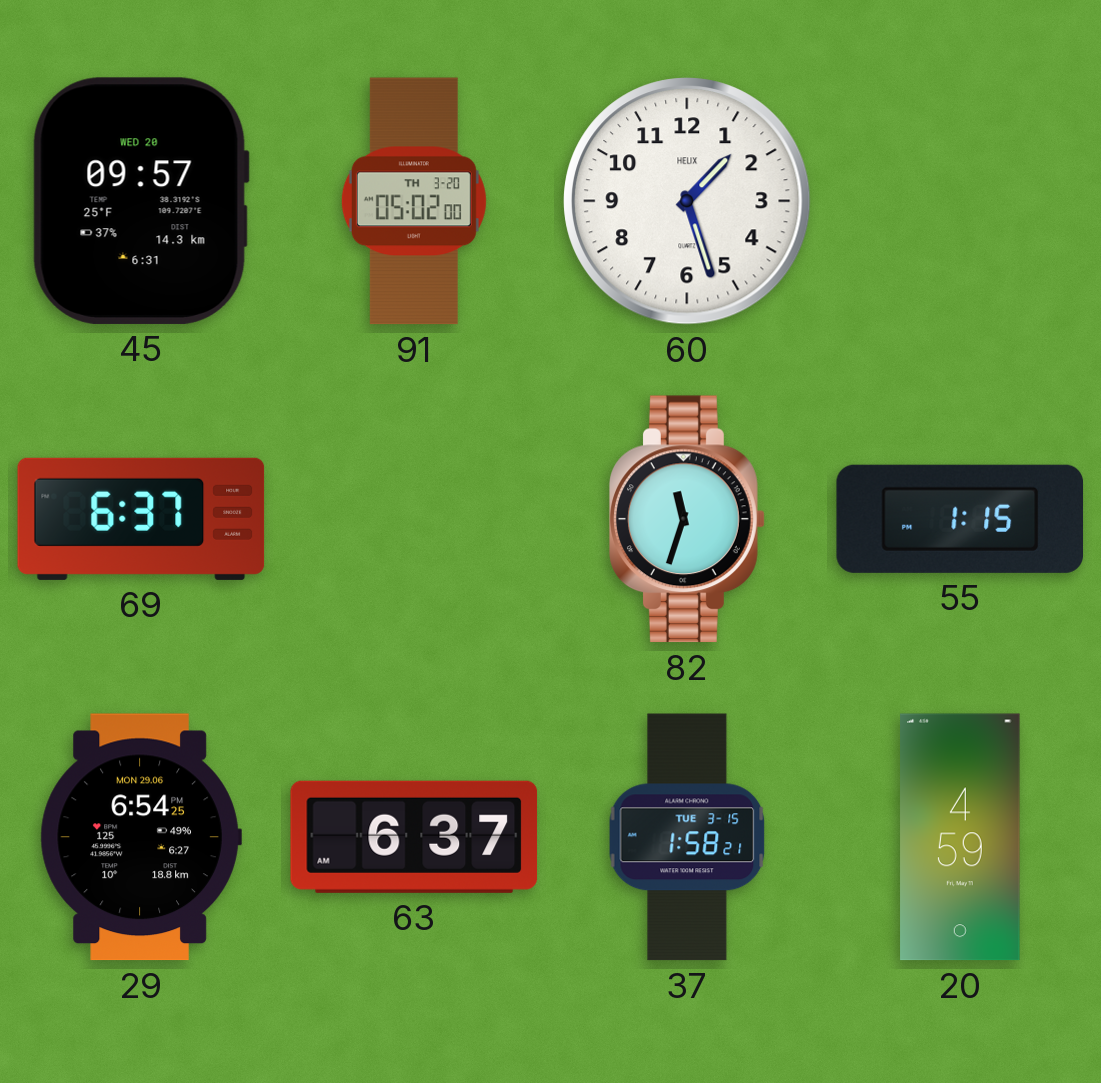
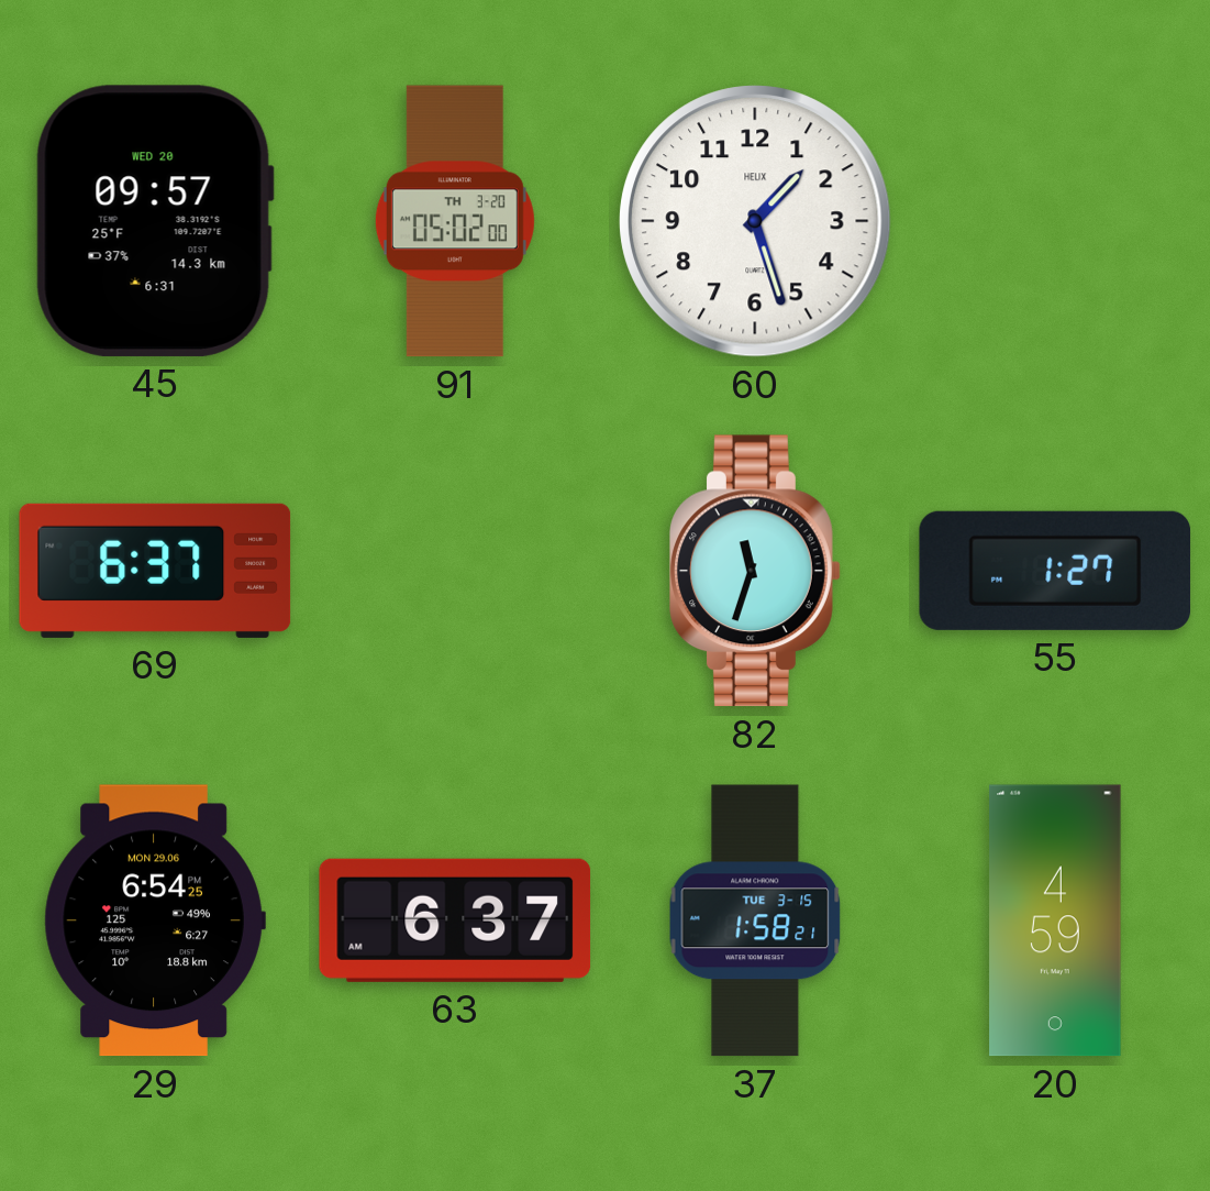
55: 1:15 -> 1:27
